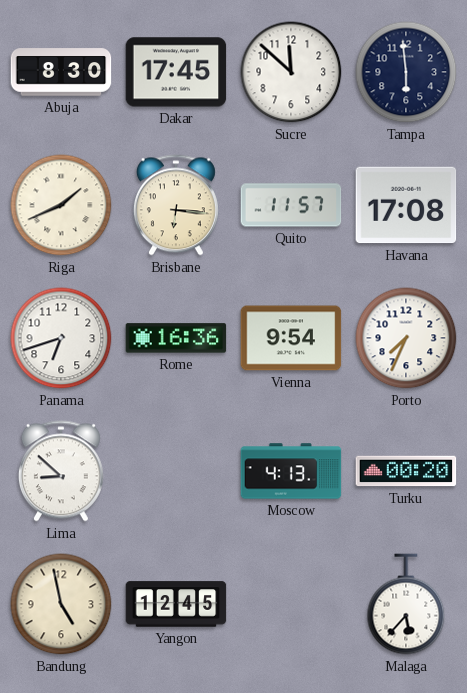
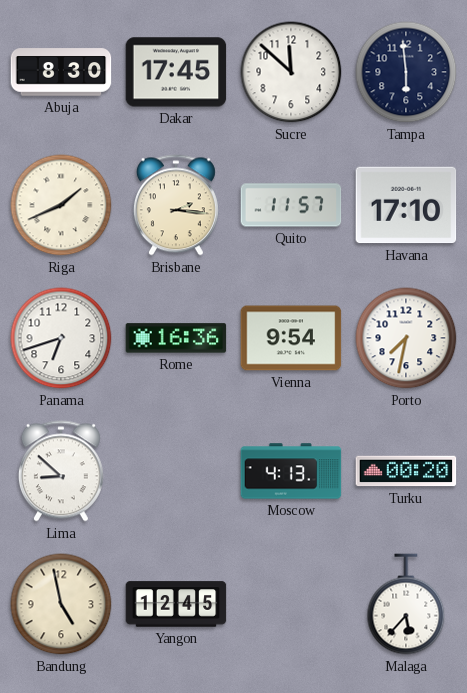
Brisbane: 6:16 -> 2:16
Havana: 17:08 -> 17:10
Porto: 7:34 -> 7:32
